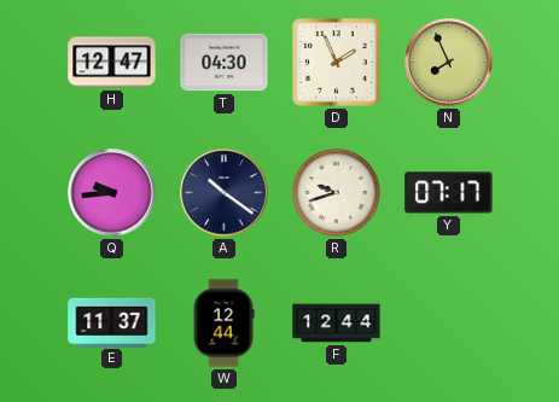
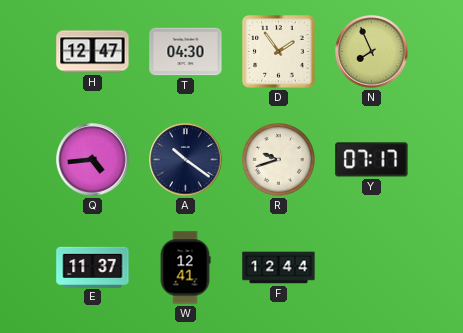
D: 1:56 -> 1:54
Q: 9:44 -> 4:44
W: 12:44 -> 12:41
